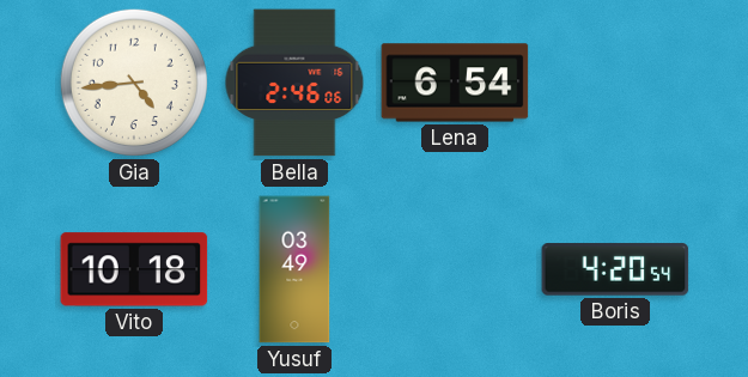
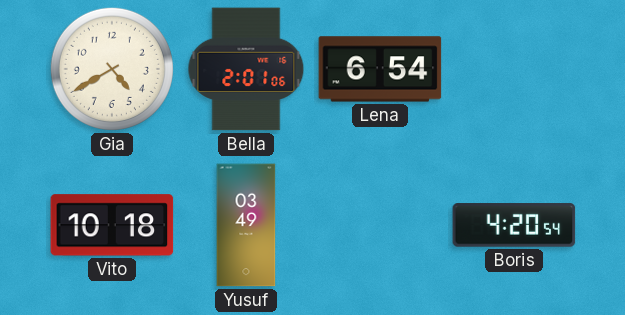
Gia: 4:44 -> 4:40
Bella: 2:46 -> 2:01
